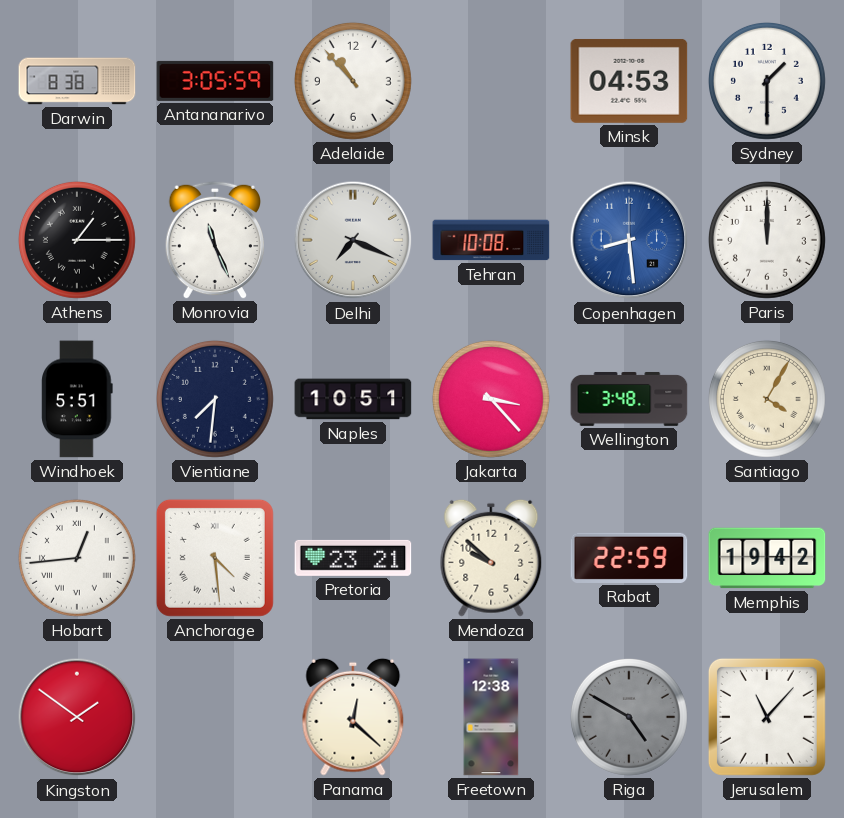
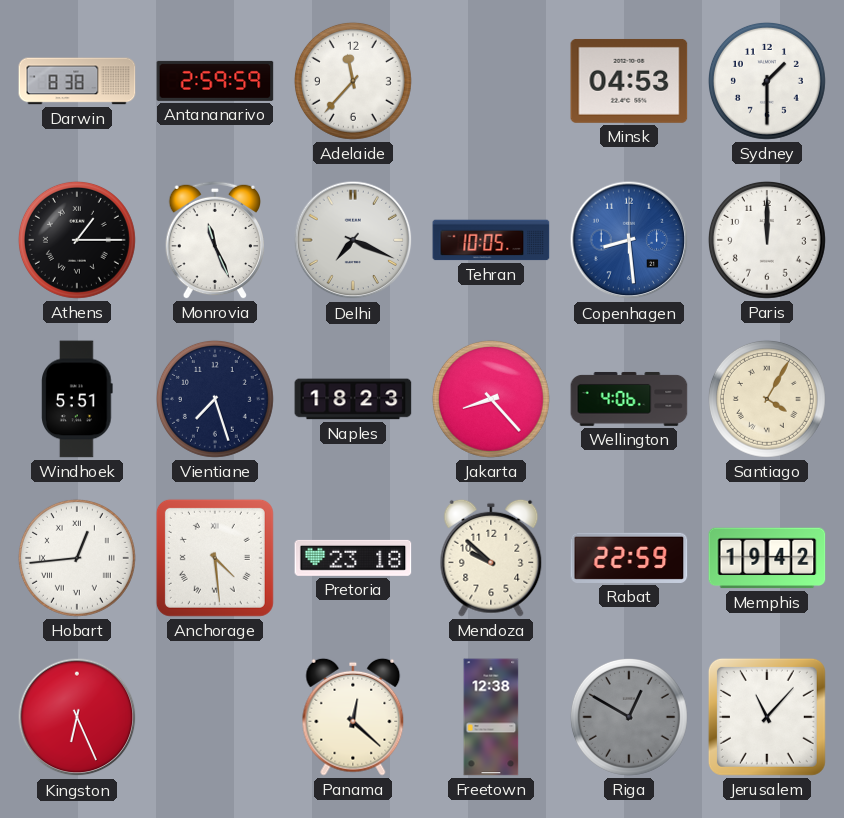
Antananarivo: 3:05 -> 2:59
Adelaide: 10:53 -> 11:37
Tehran: 10:08 -> 10:05
Vientiane: 7:31 -> 7:27
Naples: 10:51 -> 18:23
Jakarta: 3:23 -> 8:23
Wellington: 3:48 -> 4:06
Pretoria: 23:21 -> 23:18
Kingston: 1:51 -> 6:26
Riga: 4:50 -> 12:50
